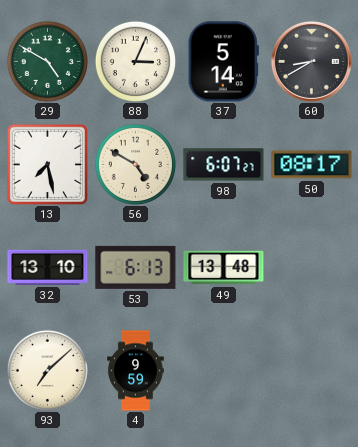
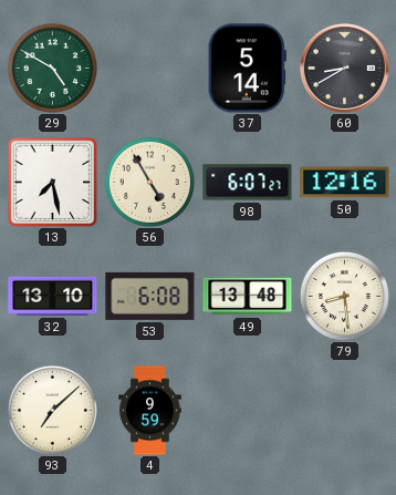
88: 3:04 -> none
56: 4:50 -> 4:55
50: 08:17 -> 12:16
53: 6:13 -> 6:08
79: none -> 8:29
